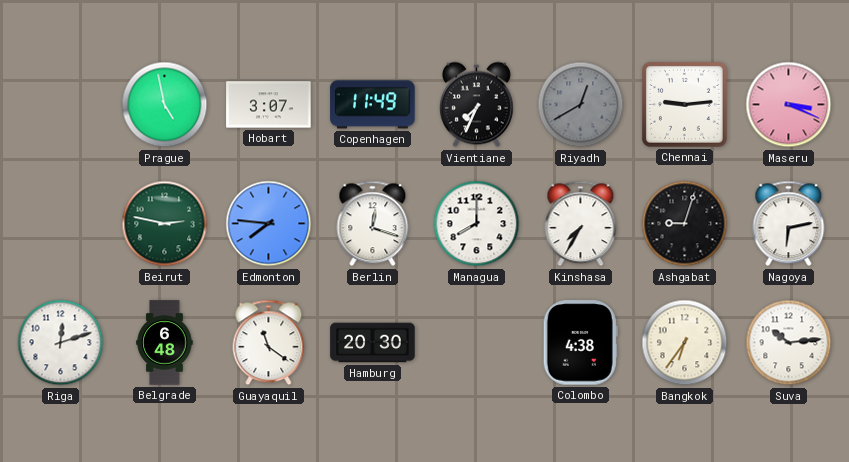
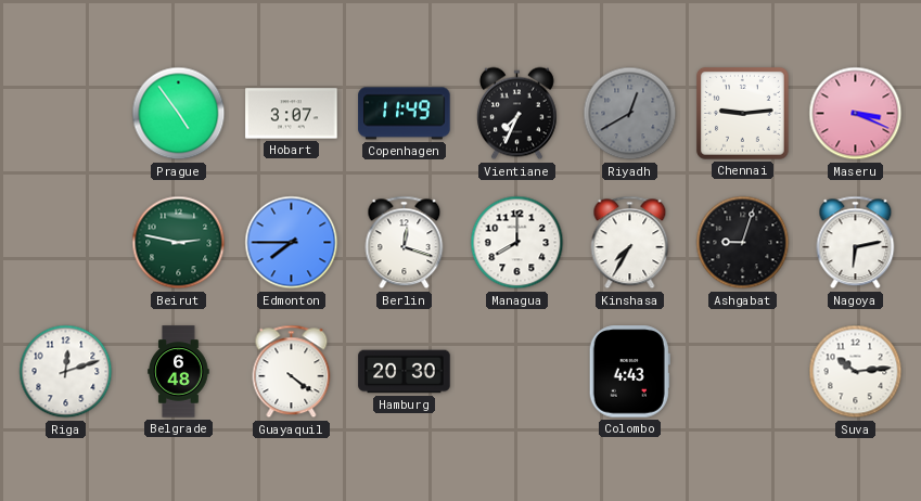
Prague: 4:58 -> 4:54
Edmonton: 7:46 -> 7:45
Guayaquil: 11:21 -> 4:21
Colombo: 4:38 -> 4:43
Bangkok: 6:36 -> none
